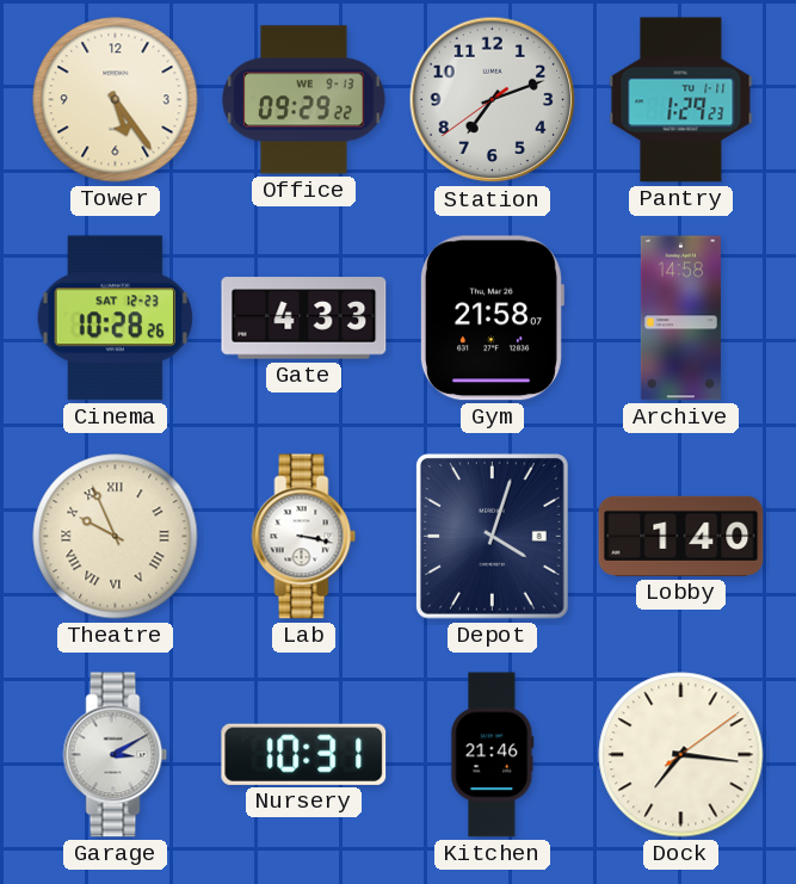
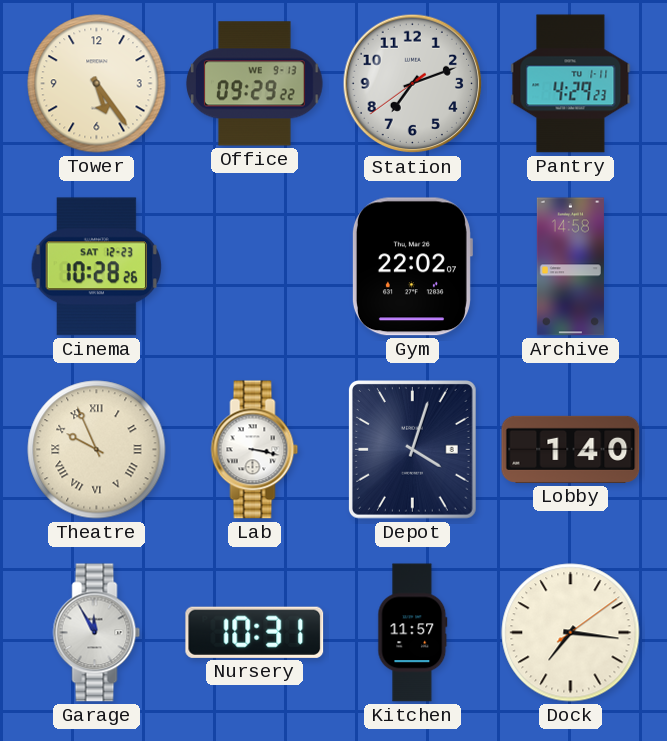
Pantry: 1:29 -> 4:29
Gate: 4:33 -> none
Gym: 21:58 -> 22:02
Garage: 3:10 -> 11:55
Kitchen: 21:46 -> 11:57
